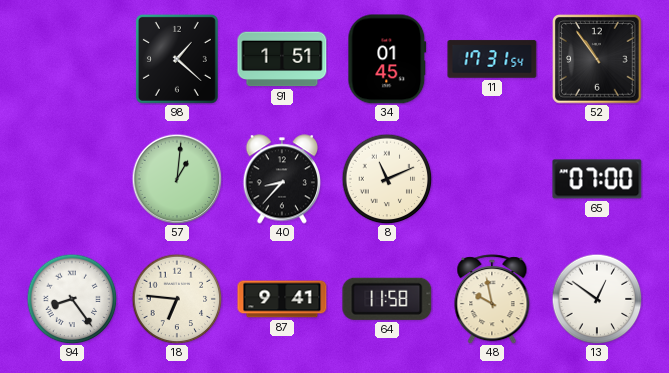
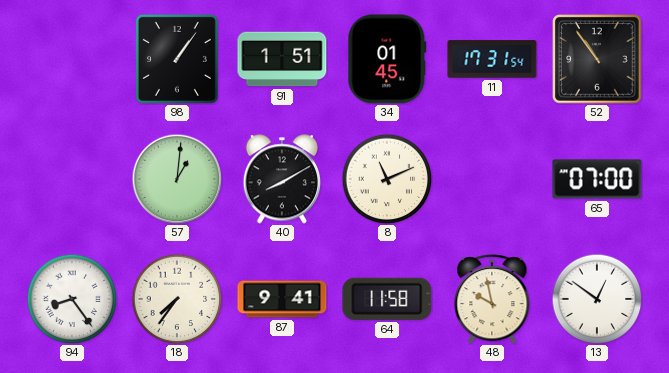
98: 1:22 -> 1:06
40: 8:37 -> 8:10
18: 6:46 -> 7:36
